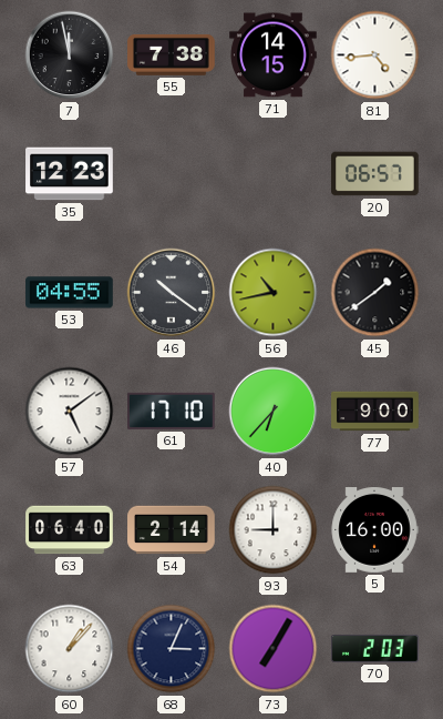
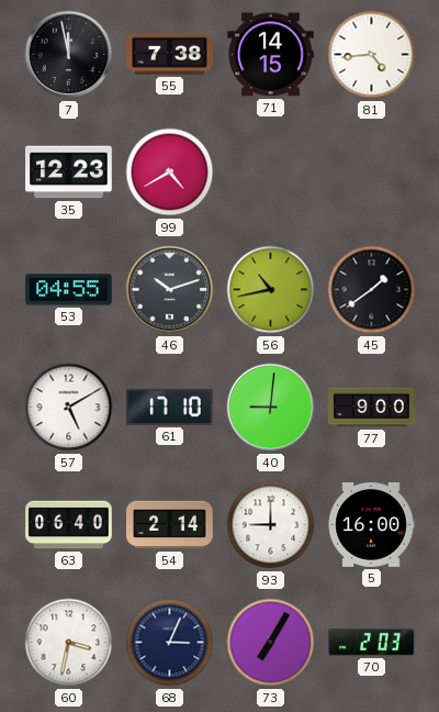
99: none -> 4:40
20: 06:57 -> none
46: 10:21 -> 10:12
57: 5:09 -> 5:10
40: 6:37 -> 9:01
60: 1:07 -> 3:32
